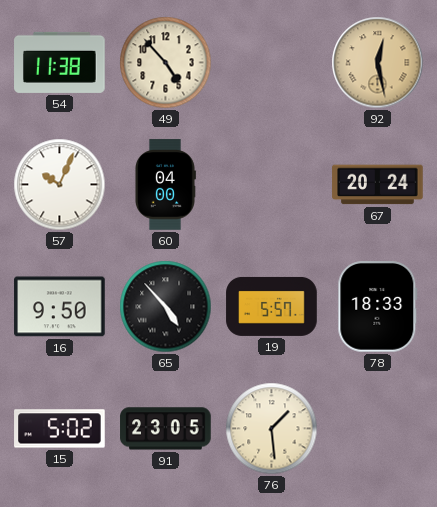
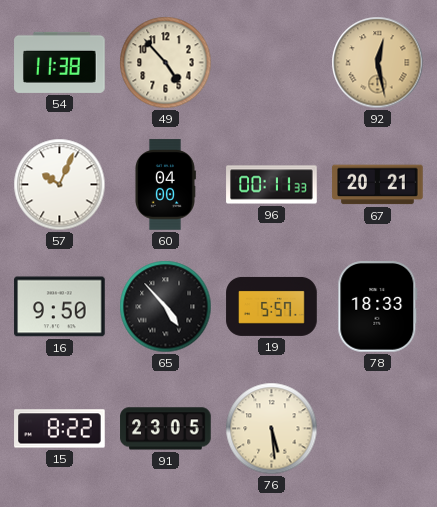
96: none -> 00:11
67: 20:24 -> 20:21
15: 5:02 -> 8:22
76: 1:29 -> 5:29
